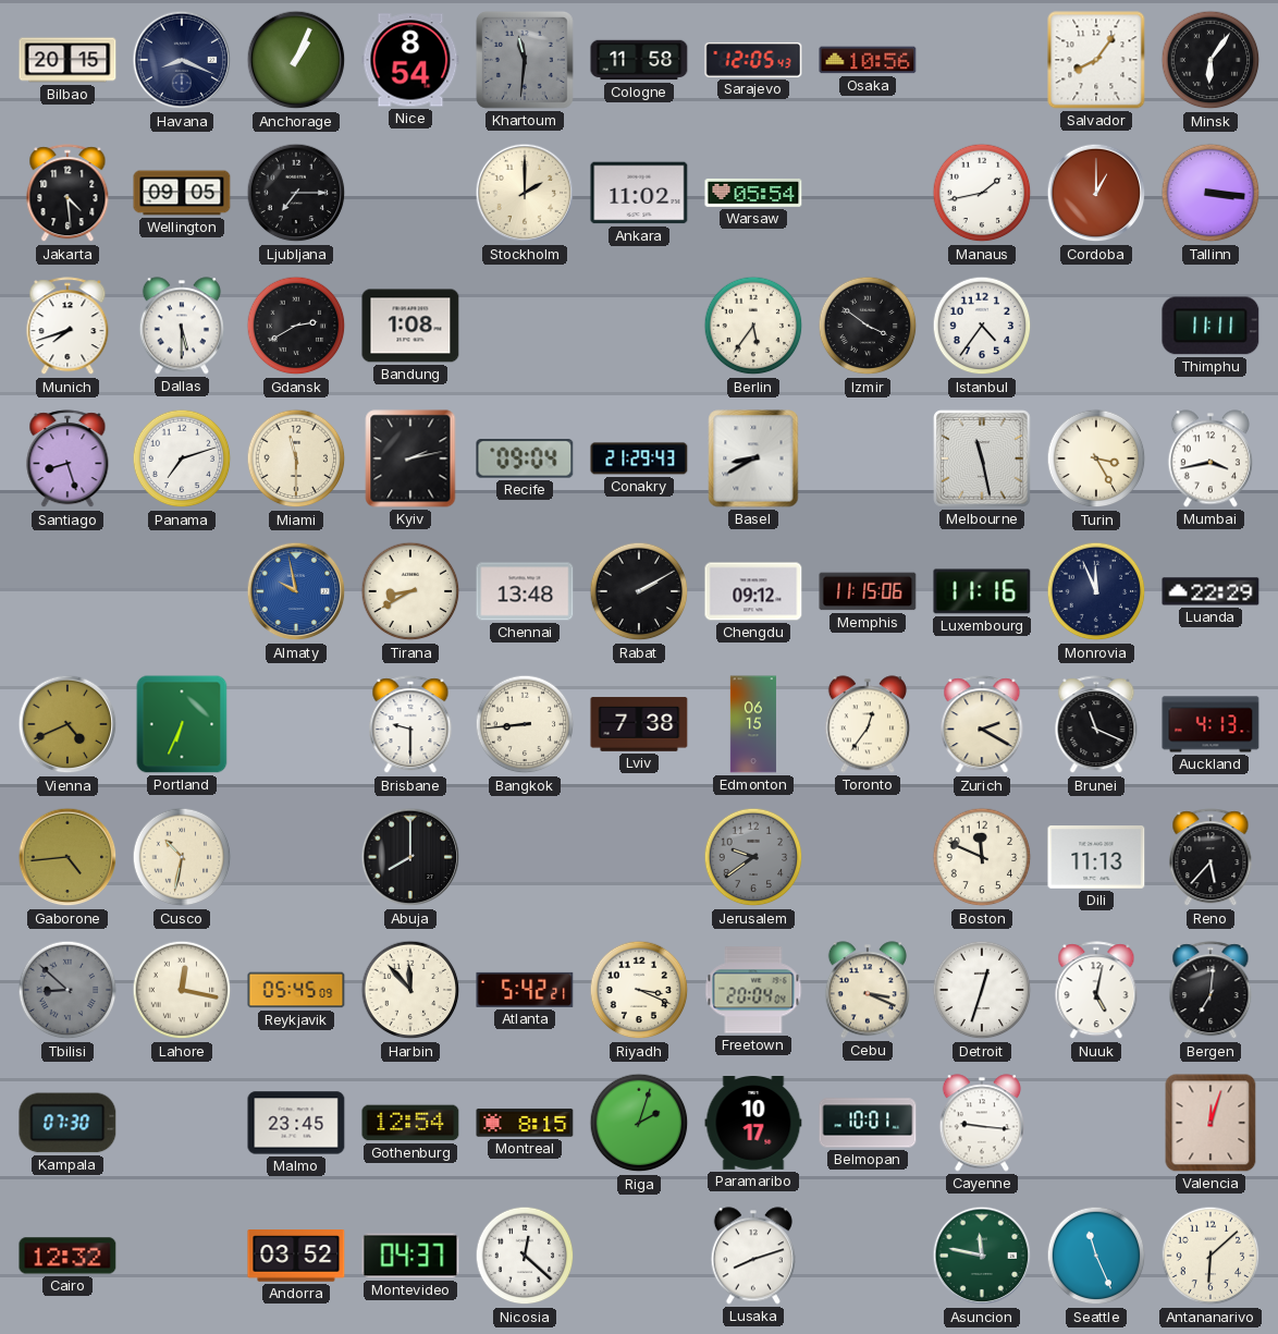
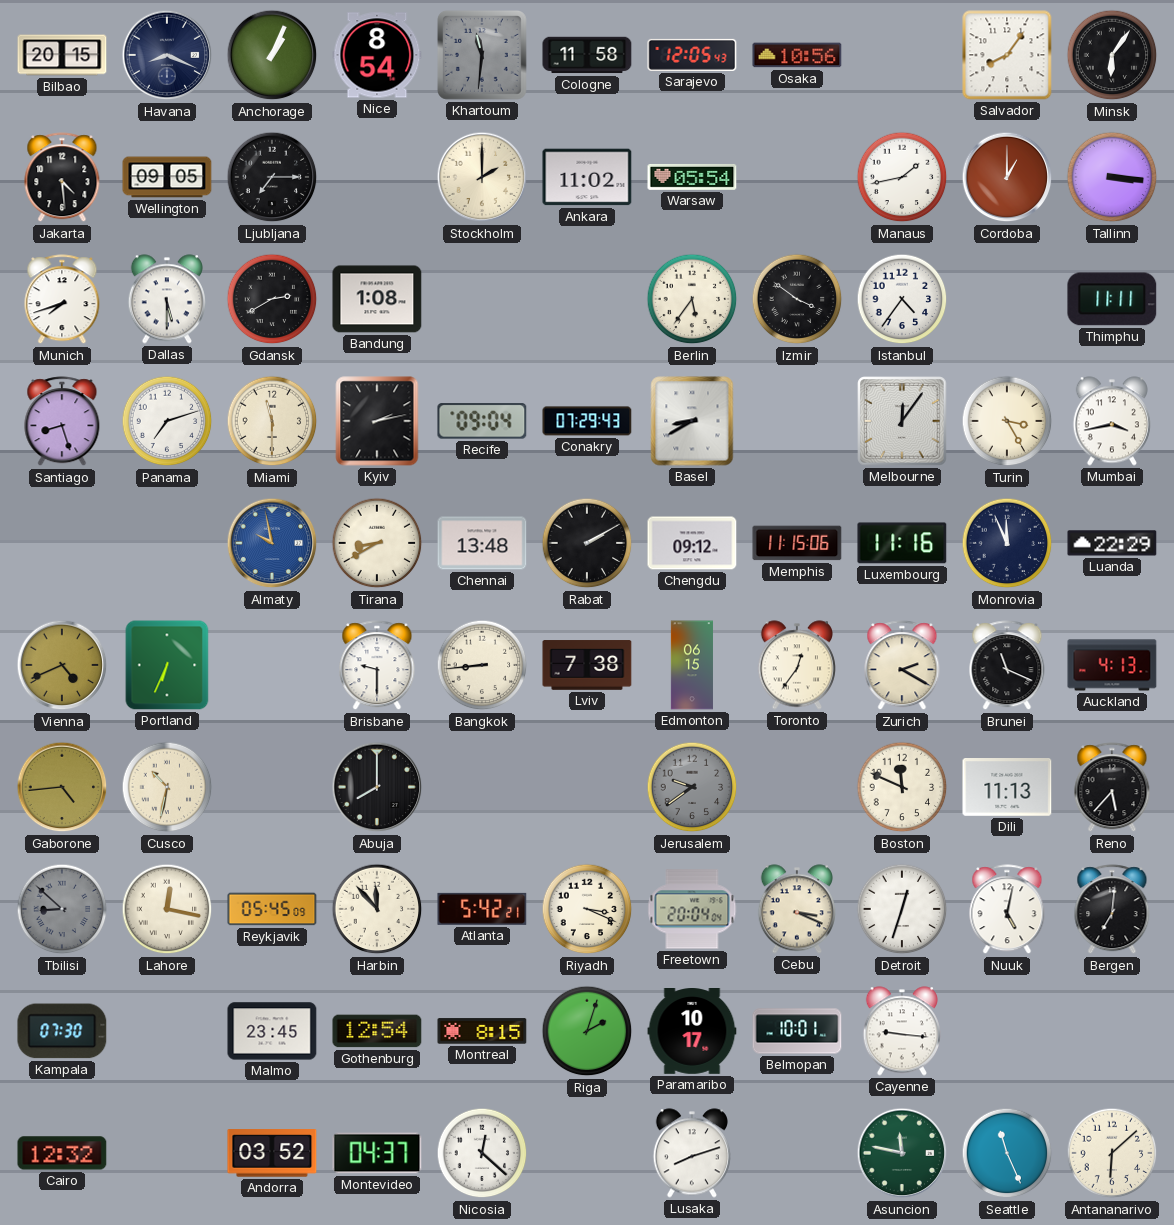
Conakry: 21:29 -> 07:29
Melbourne: 11:28 -> 12:06
Valencia: 12:03 -> none
